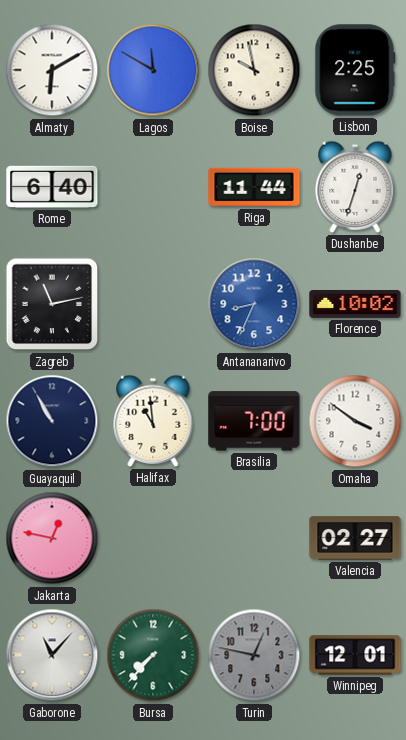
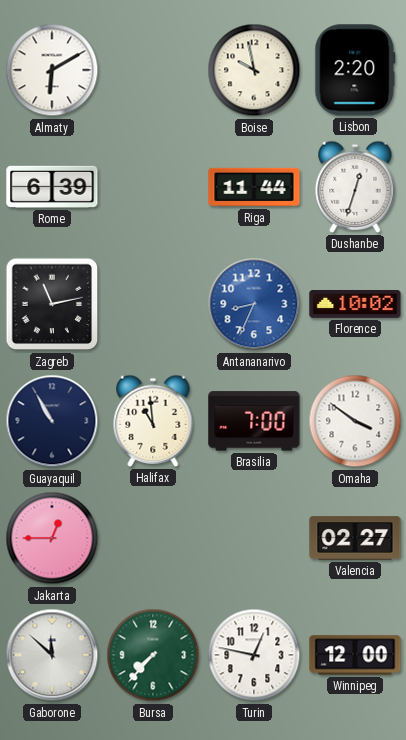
Lagos: 11:50 -> none
Lisbon: 2:25 -> 2:20
Rome: 6:40 -> 6:39
Jakarta: 12:47 -> 12:45
Gaborone: 11:07 -> 11:52
Turin dial: grey -> white
Winnipeg: 12:01 -> 12:00
